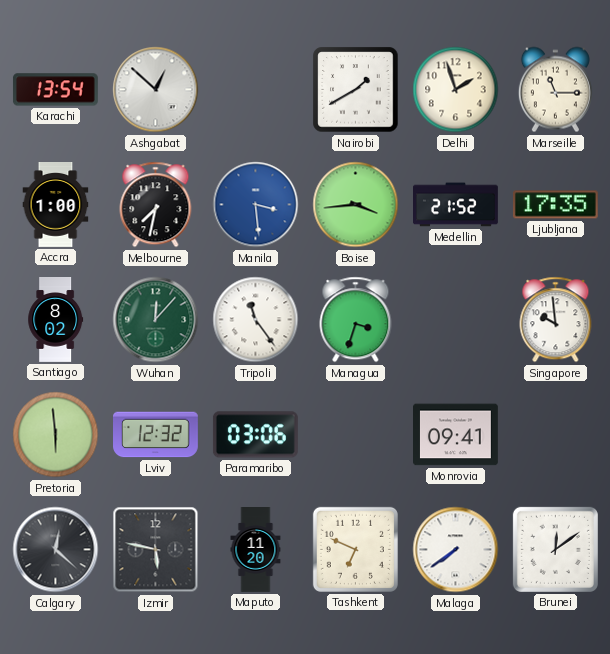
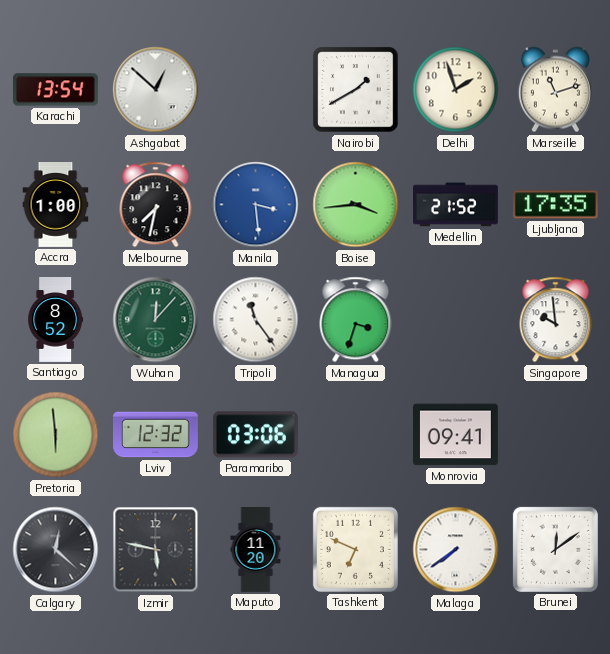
Marseille: 11:15 -> 11:12
Santiago: 8:02 -> 8:52
